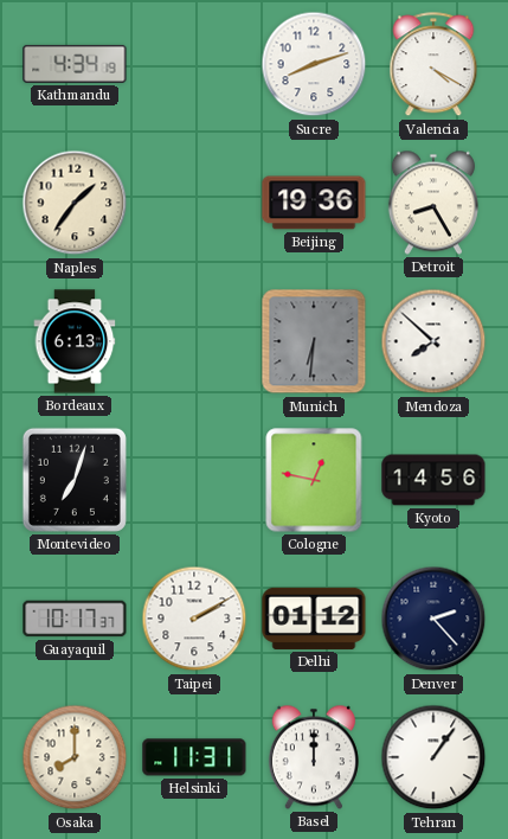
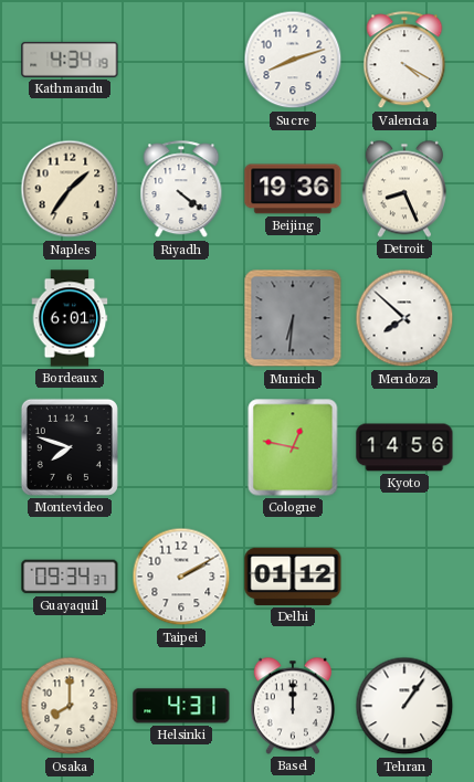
Riyadh: none -> 4:21
Detroit: 8:25 -> 8:26
Bordeaux: 6:13 -> 6:01
Montevideo: 7:03 -> 7:48
Guayaquil: 10:17 -> 09:34
Denver: 2:23 -> none
Helsinki: 11:31 -> 4:31
